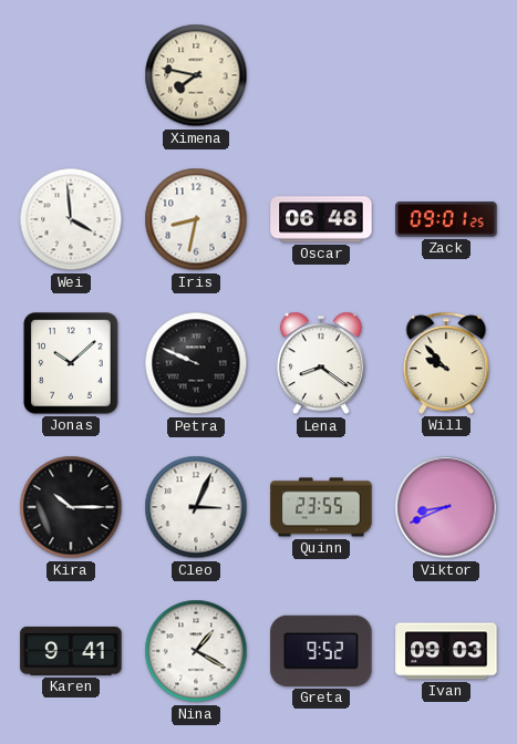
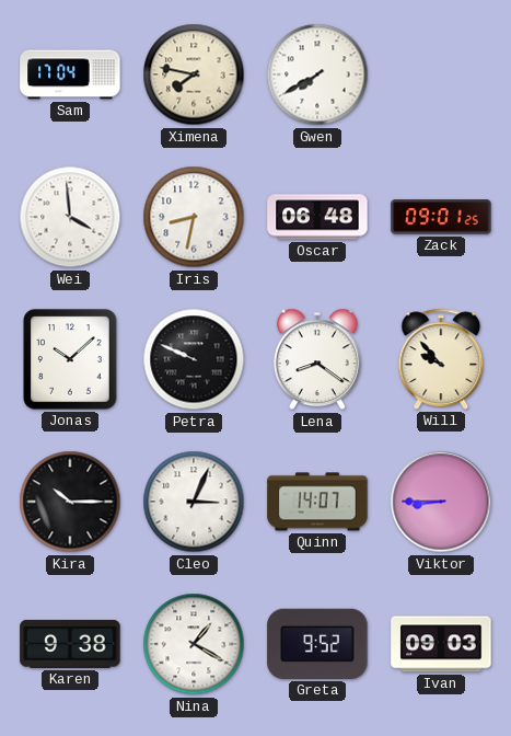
Sam: none -> 17:04
Gwen: none -> 7:40
Quinn: 23:55 -> 14:07
Viktor: 8:41 -> 8:45
Karen: 9:41 -> 9:38
